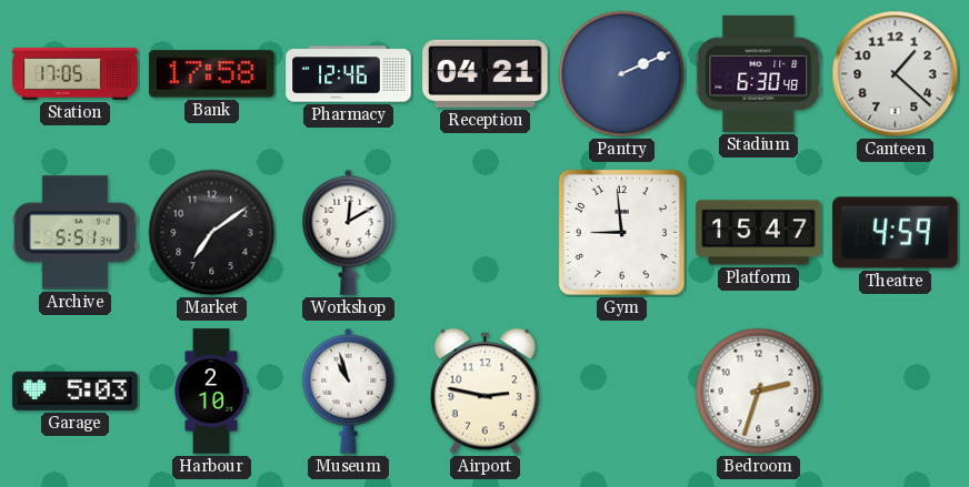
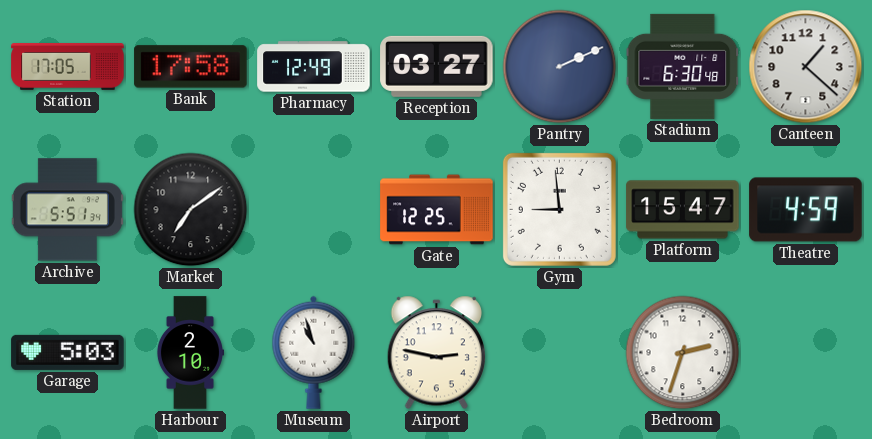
Pharmacy: 12:46 -> 12:49
Reception: 04:21 -> 03:27
Workshop: 12:10 -> none
Gate: none -> 12:25
